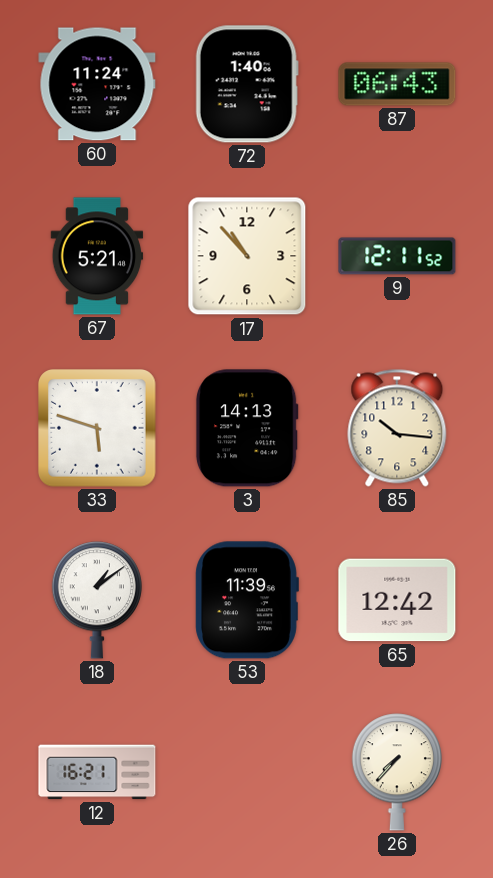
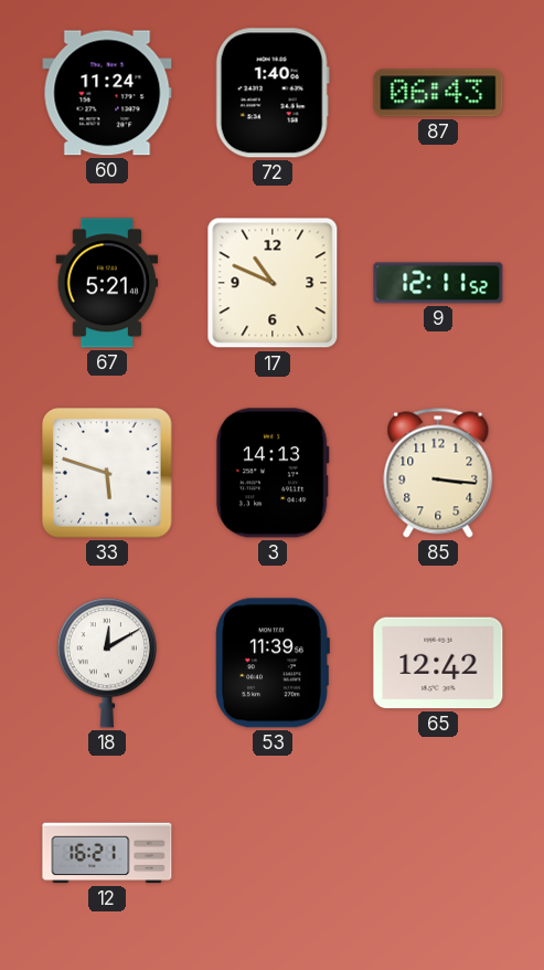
17: 10:53 -> 10:49
85: 10:16 -> 3:16
18: 1:09 -> 12:10
26: 7:37 -> none
